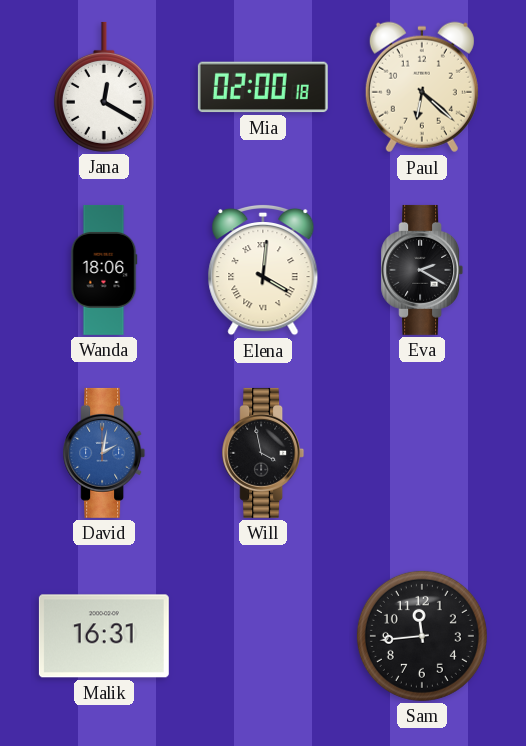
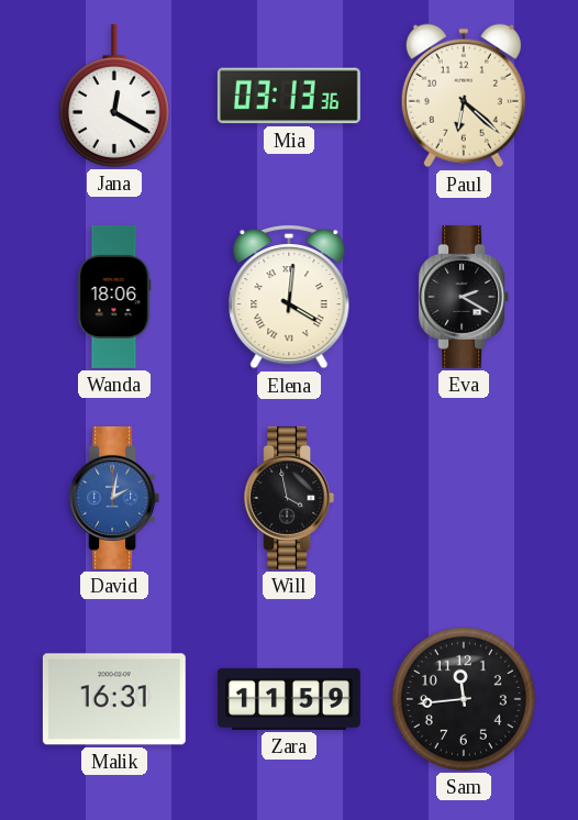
Mia: 02:00 -> 03:13
Zara: none -> 11:59
